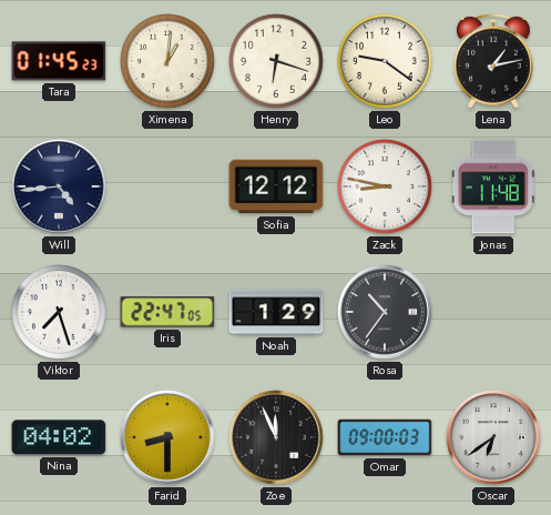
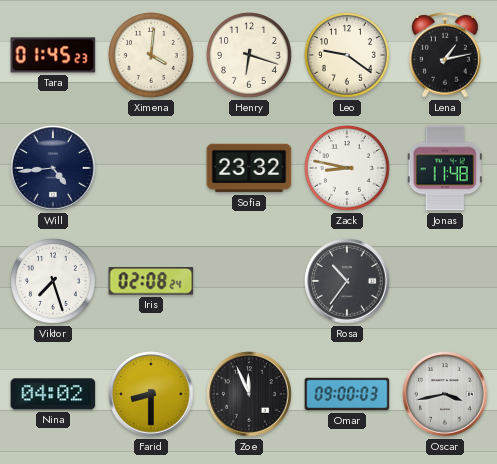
Ximena: 1:01 -> 4:01
Sofia: 12:12 -> 23:32
Iris: 22:47 -> 02:08
Noah: 1:29 -> none
Oscar: 6:39 -> 3:43
